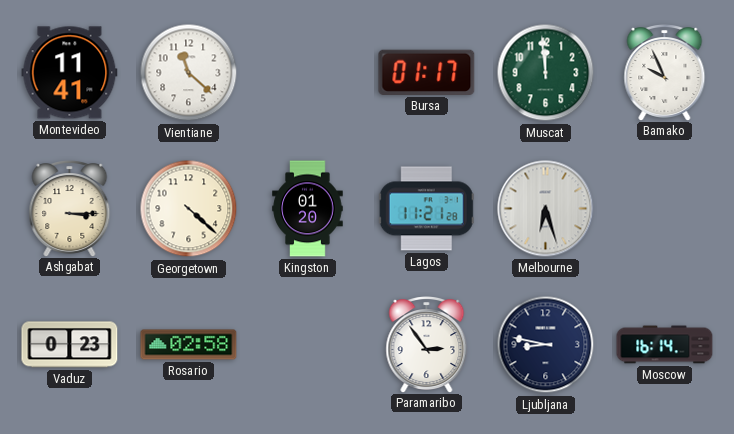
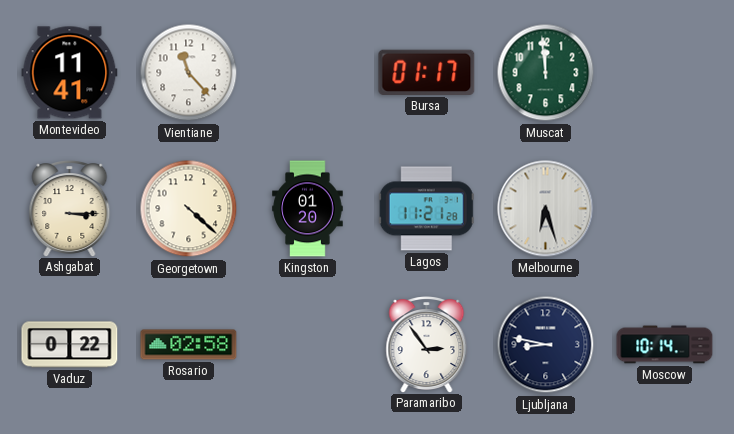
Vientiane: 11:22 -> 11:23
Bamako: 9:56 -> none
Vaduz: 0:23 -> 0:22
Moscow: 16:14 -> 10:14
